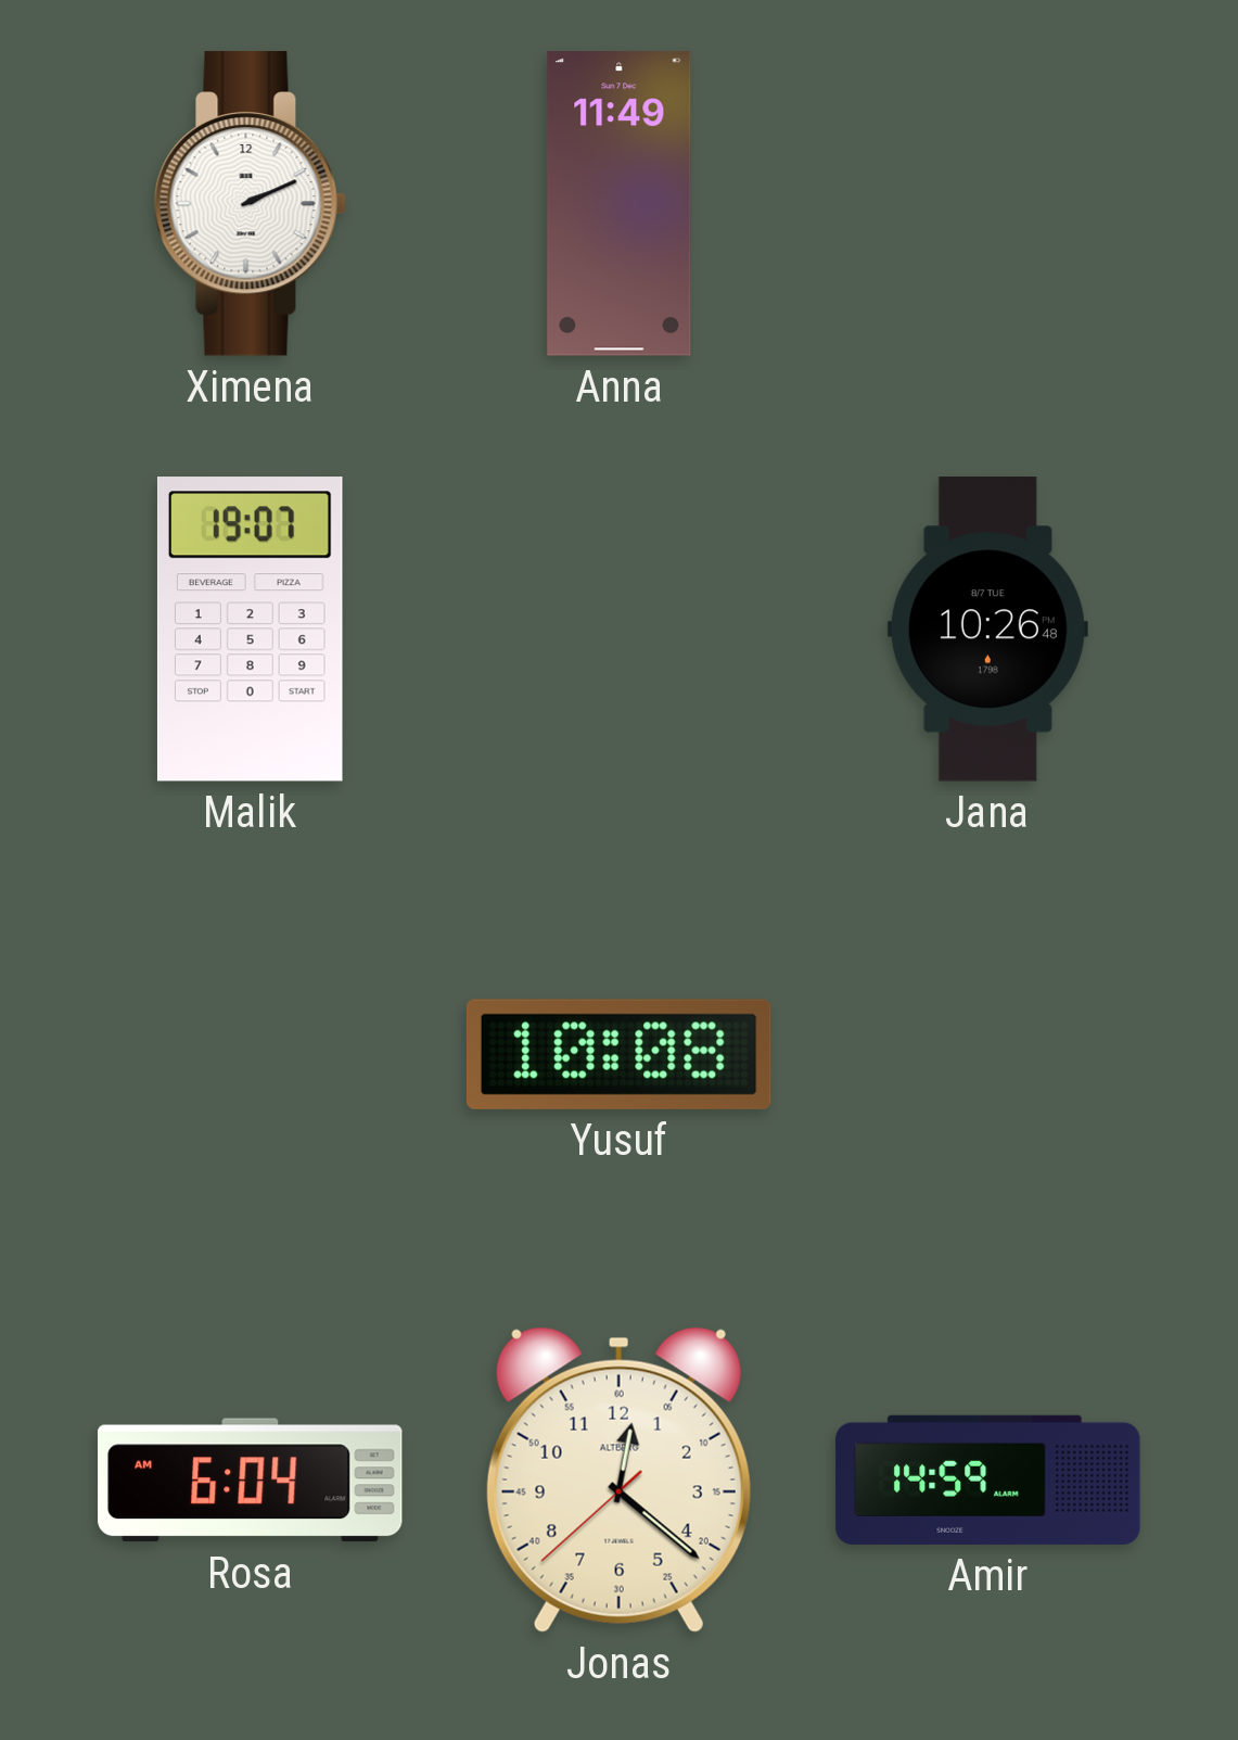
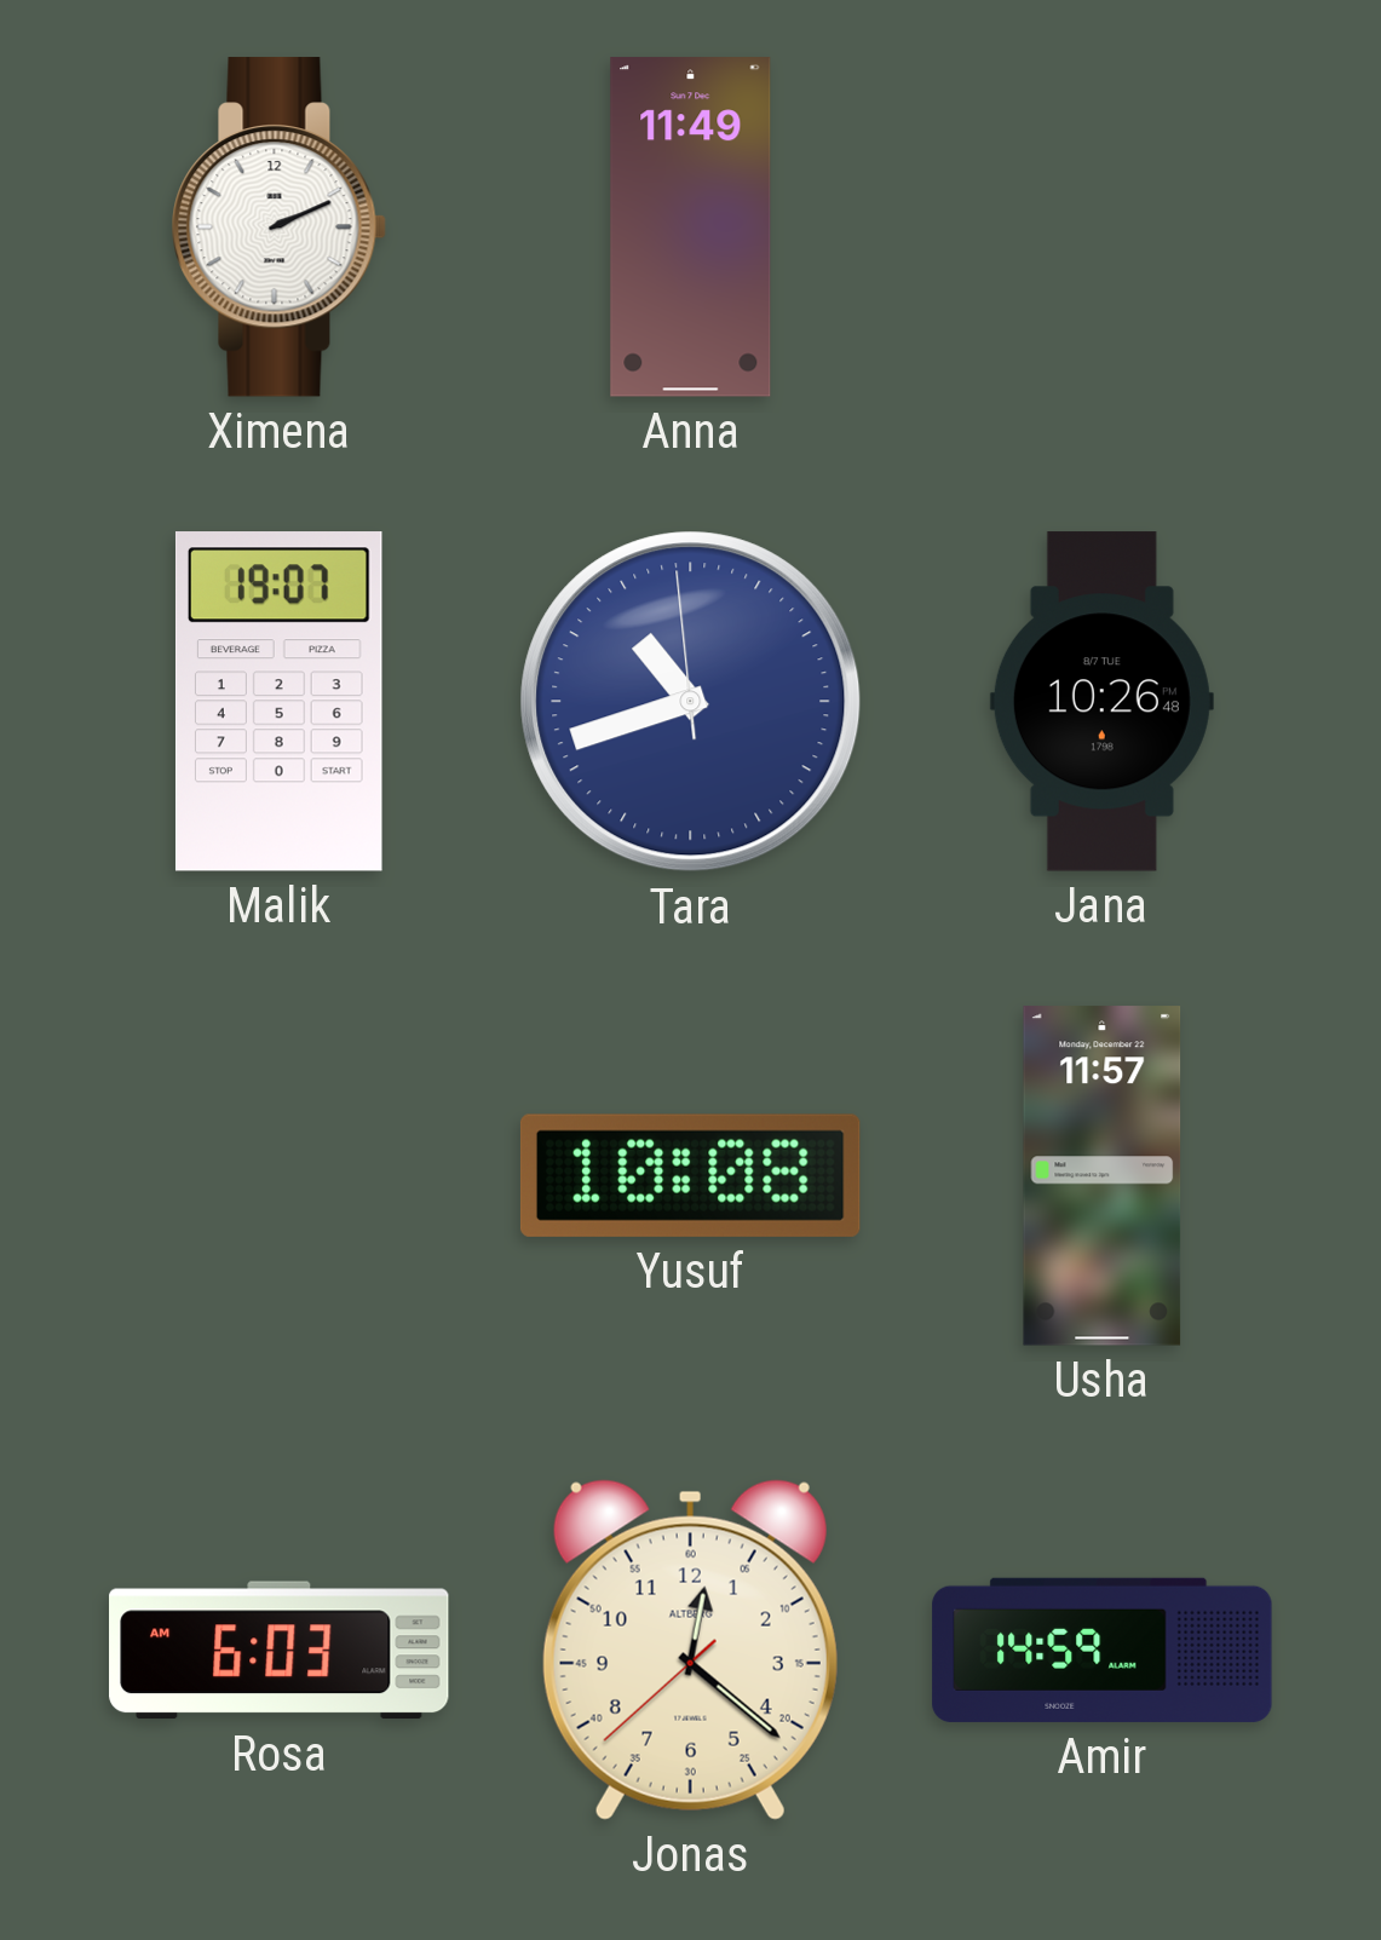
Tara: none -> 10:41
Usha: none -> 11:57
Rosa: 6:04 -> 6:03
